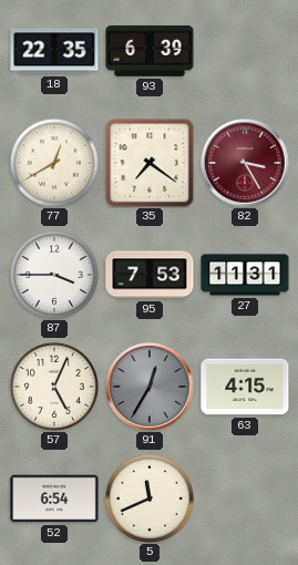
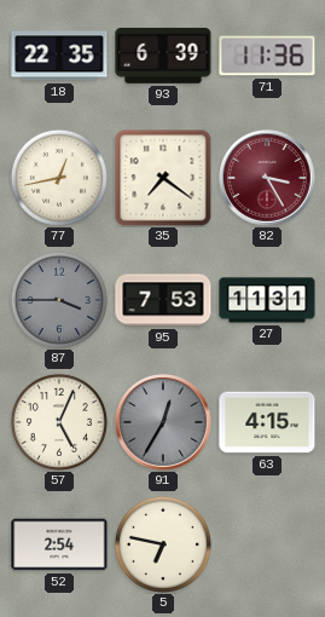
71: none -> 11:36
77: 12:40 -> 12:43
87 dial: white -> grey
52: 6:54 -> 2:54
5: 11:41 -> 6:47
